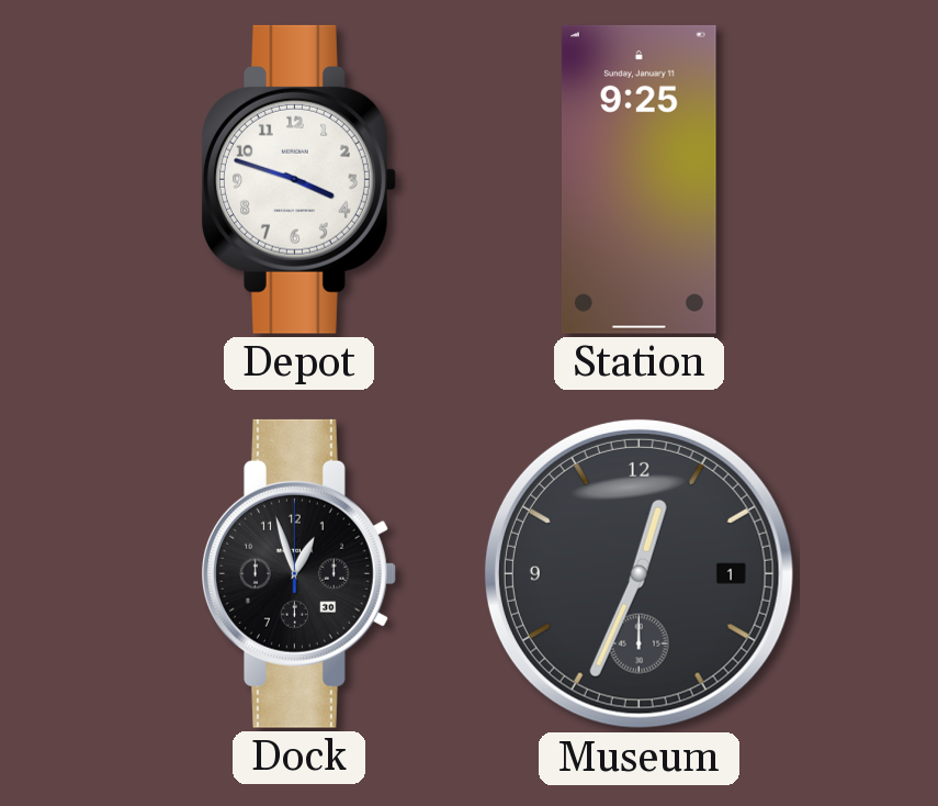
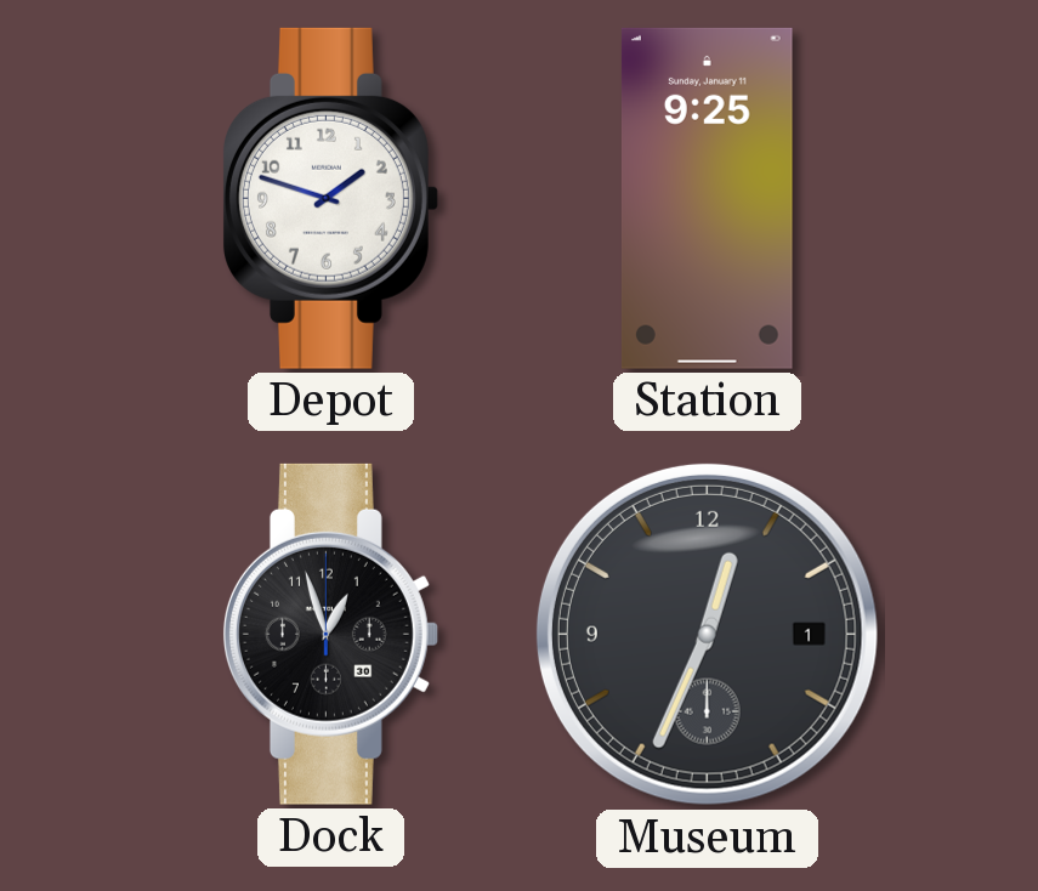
Depot: 3:48 -> 1:48
